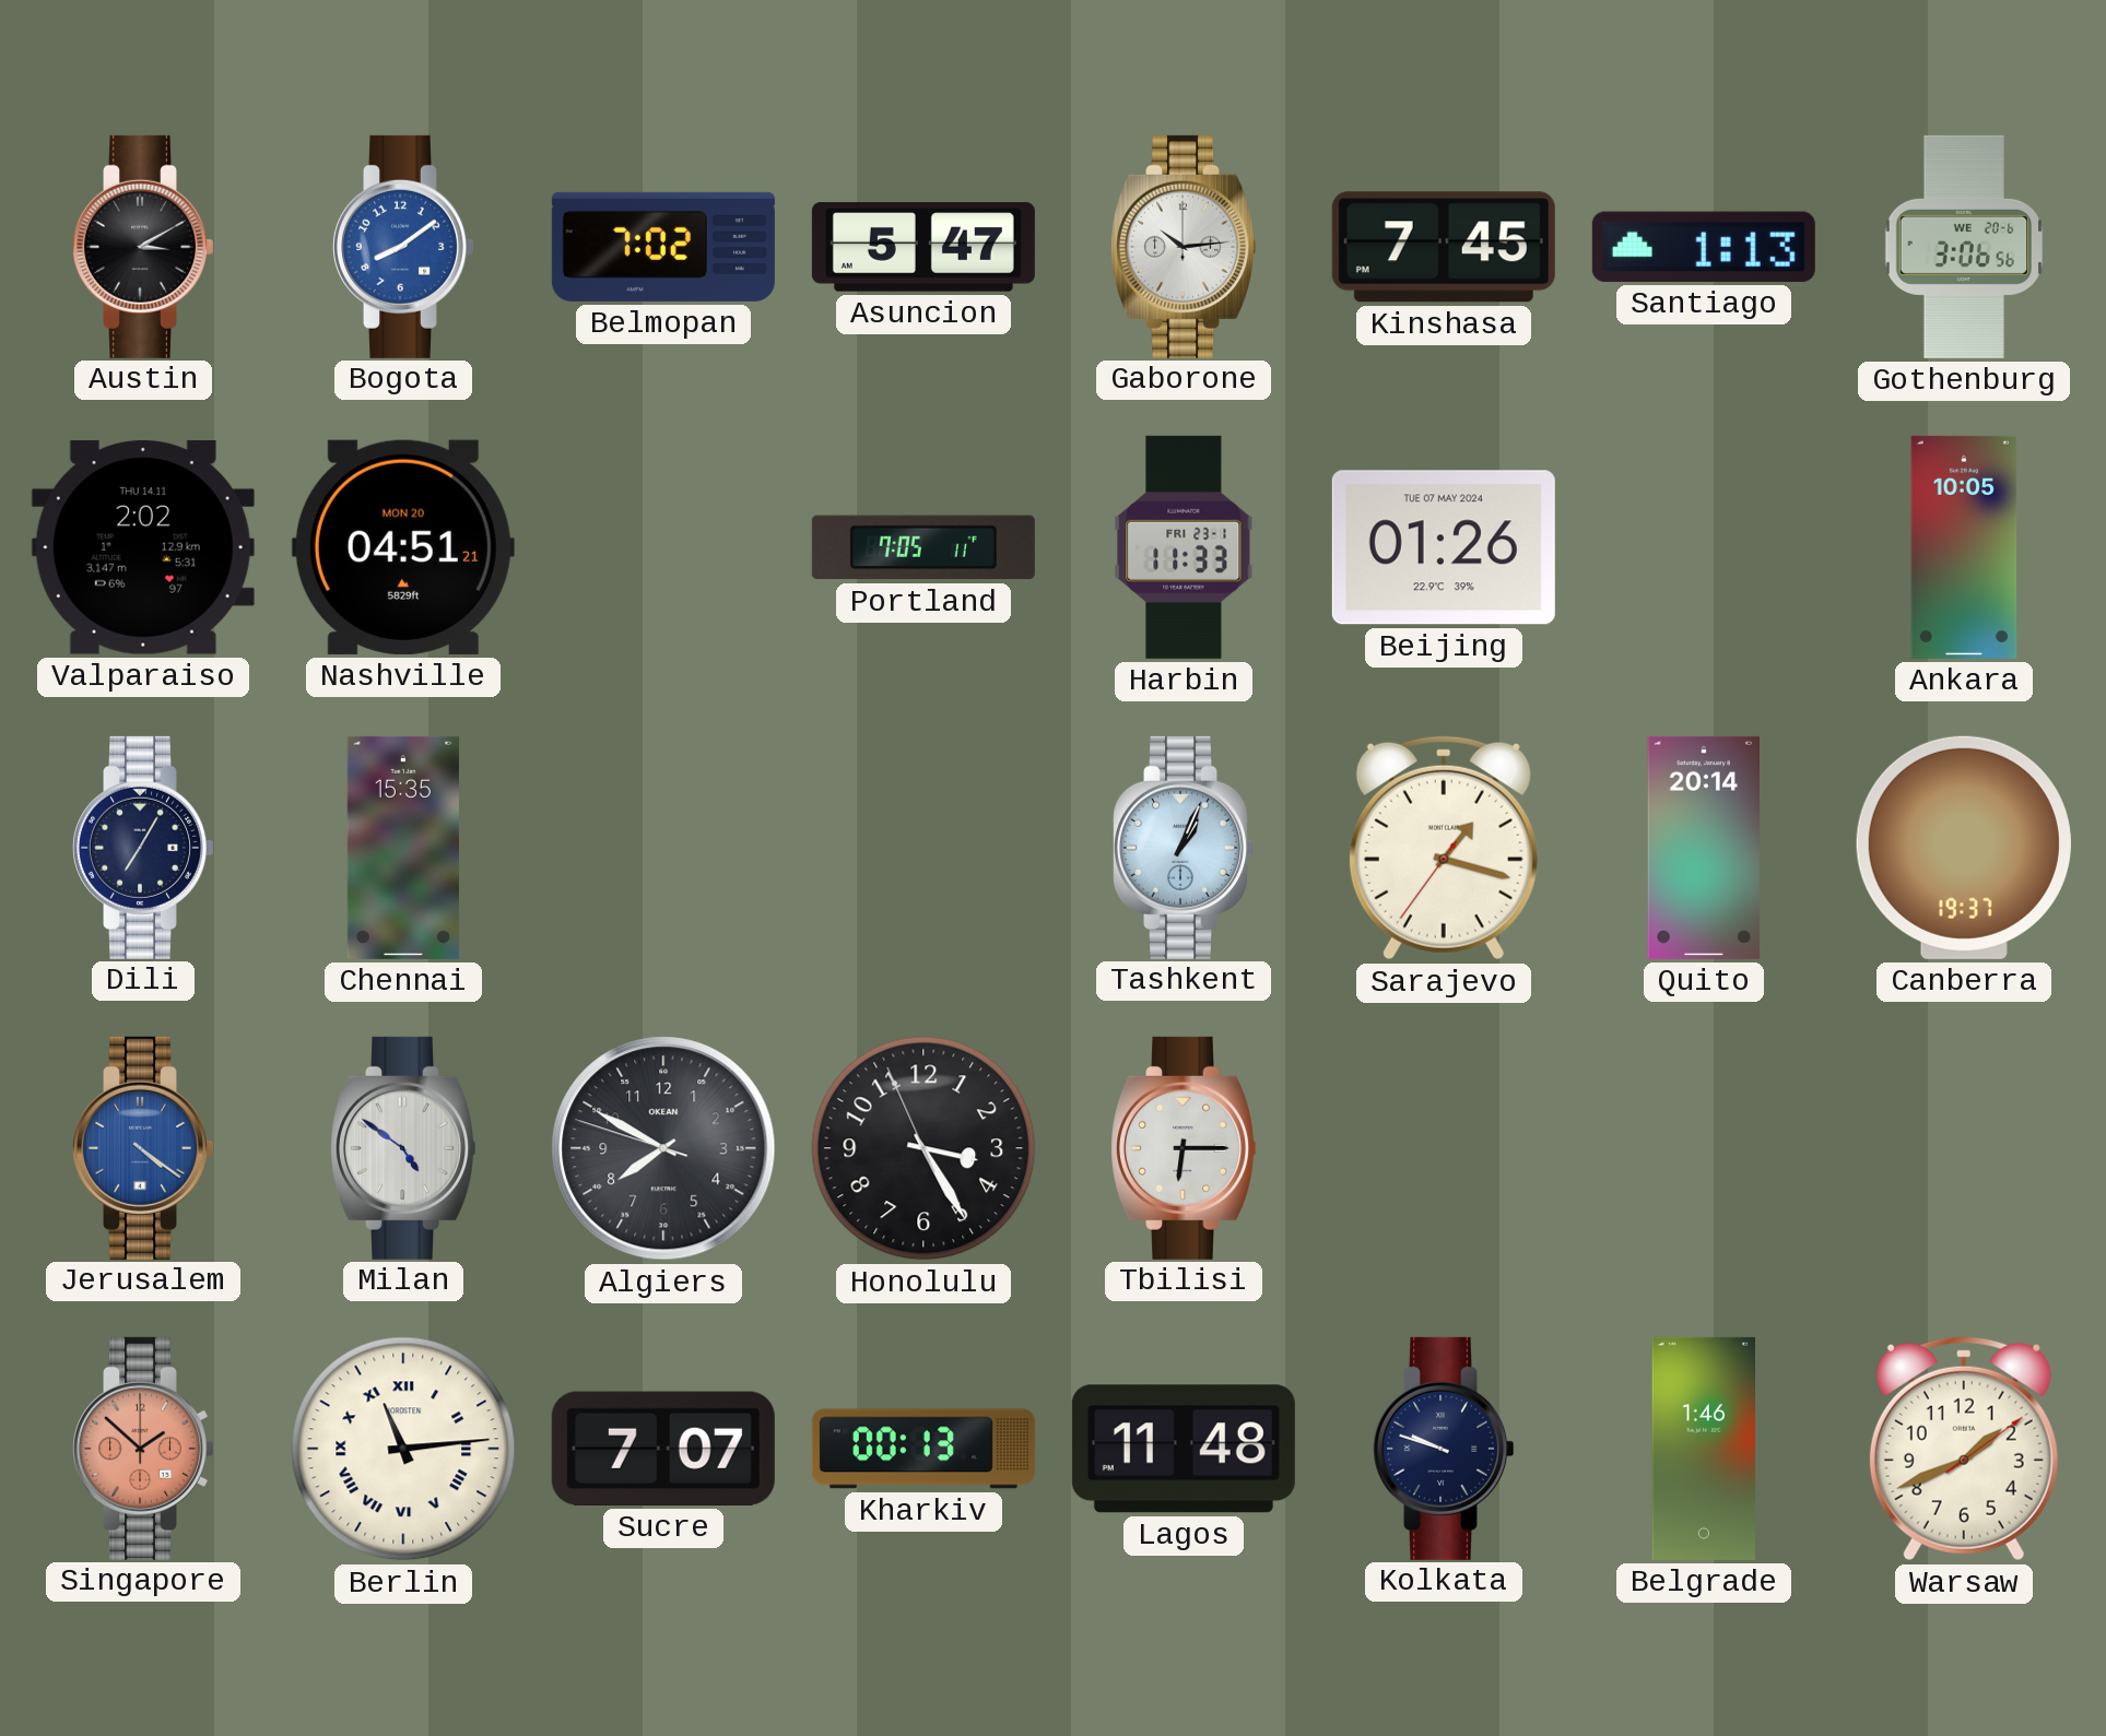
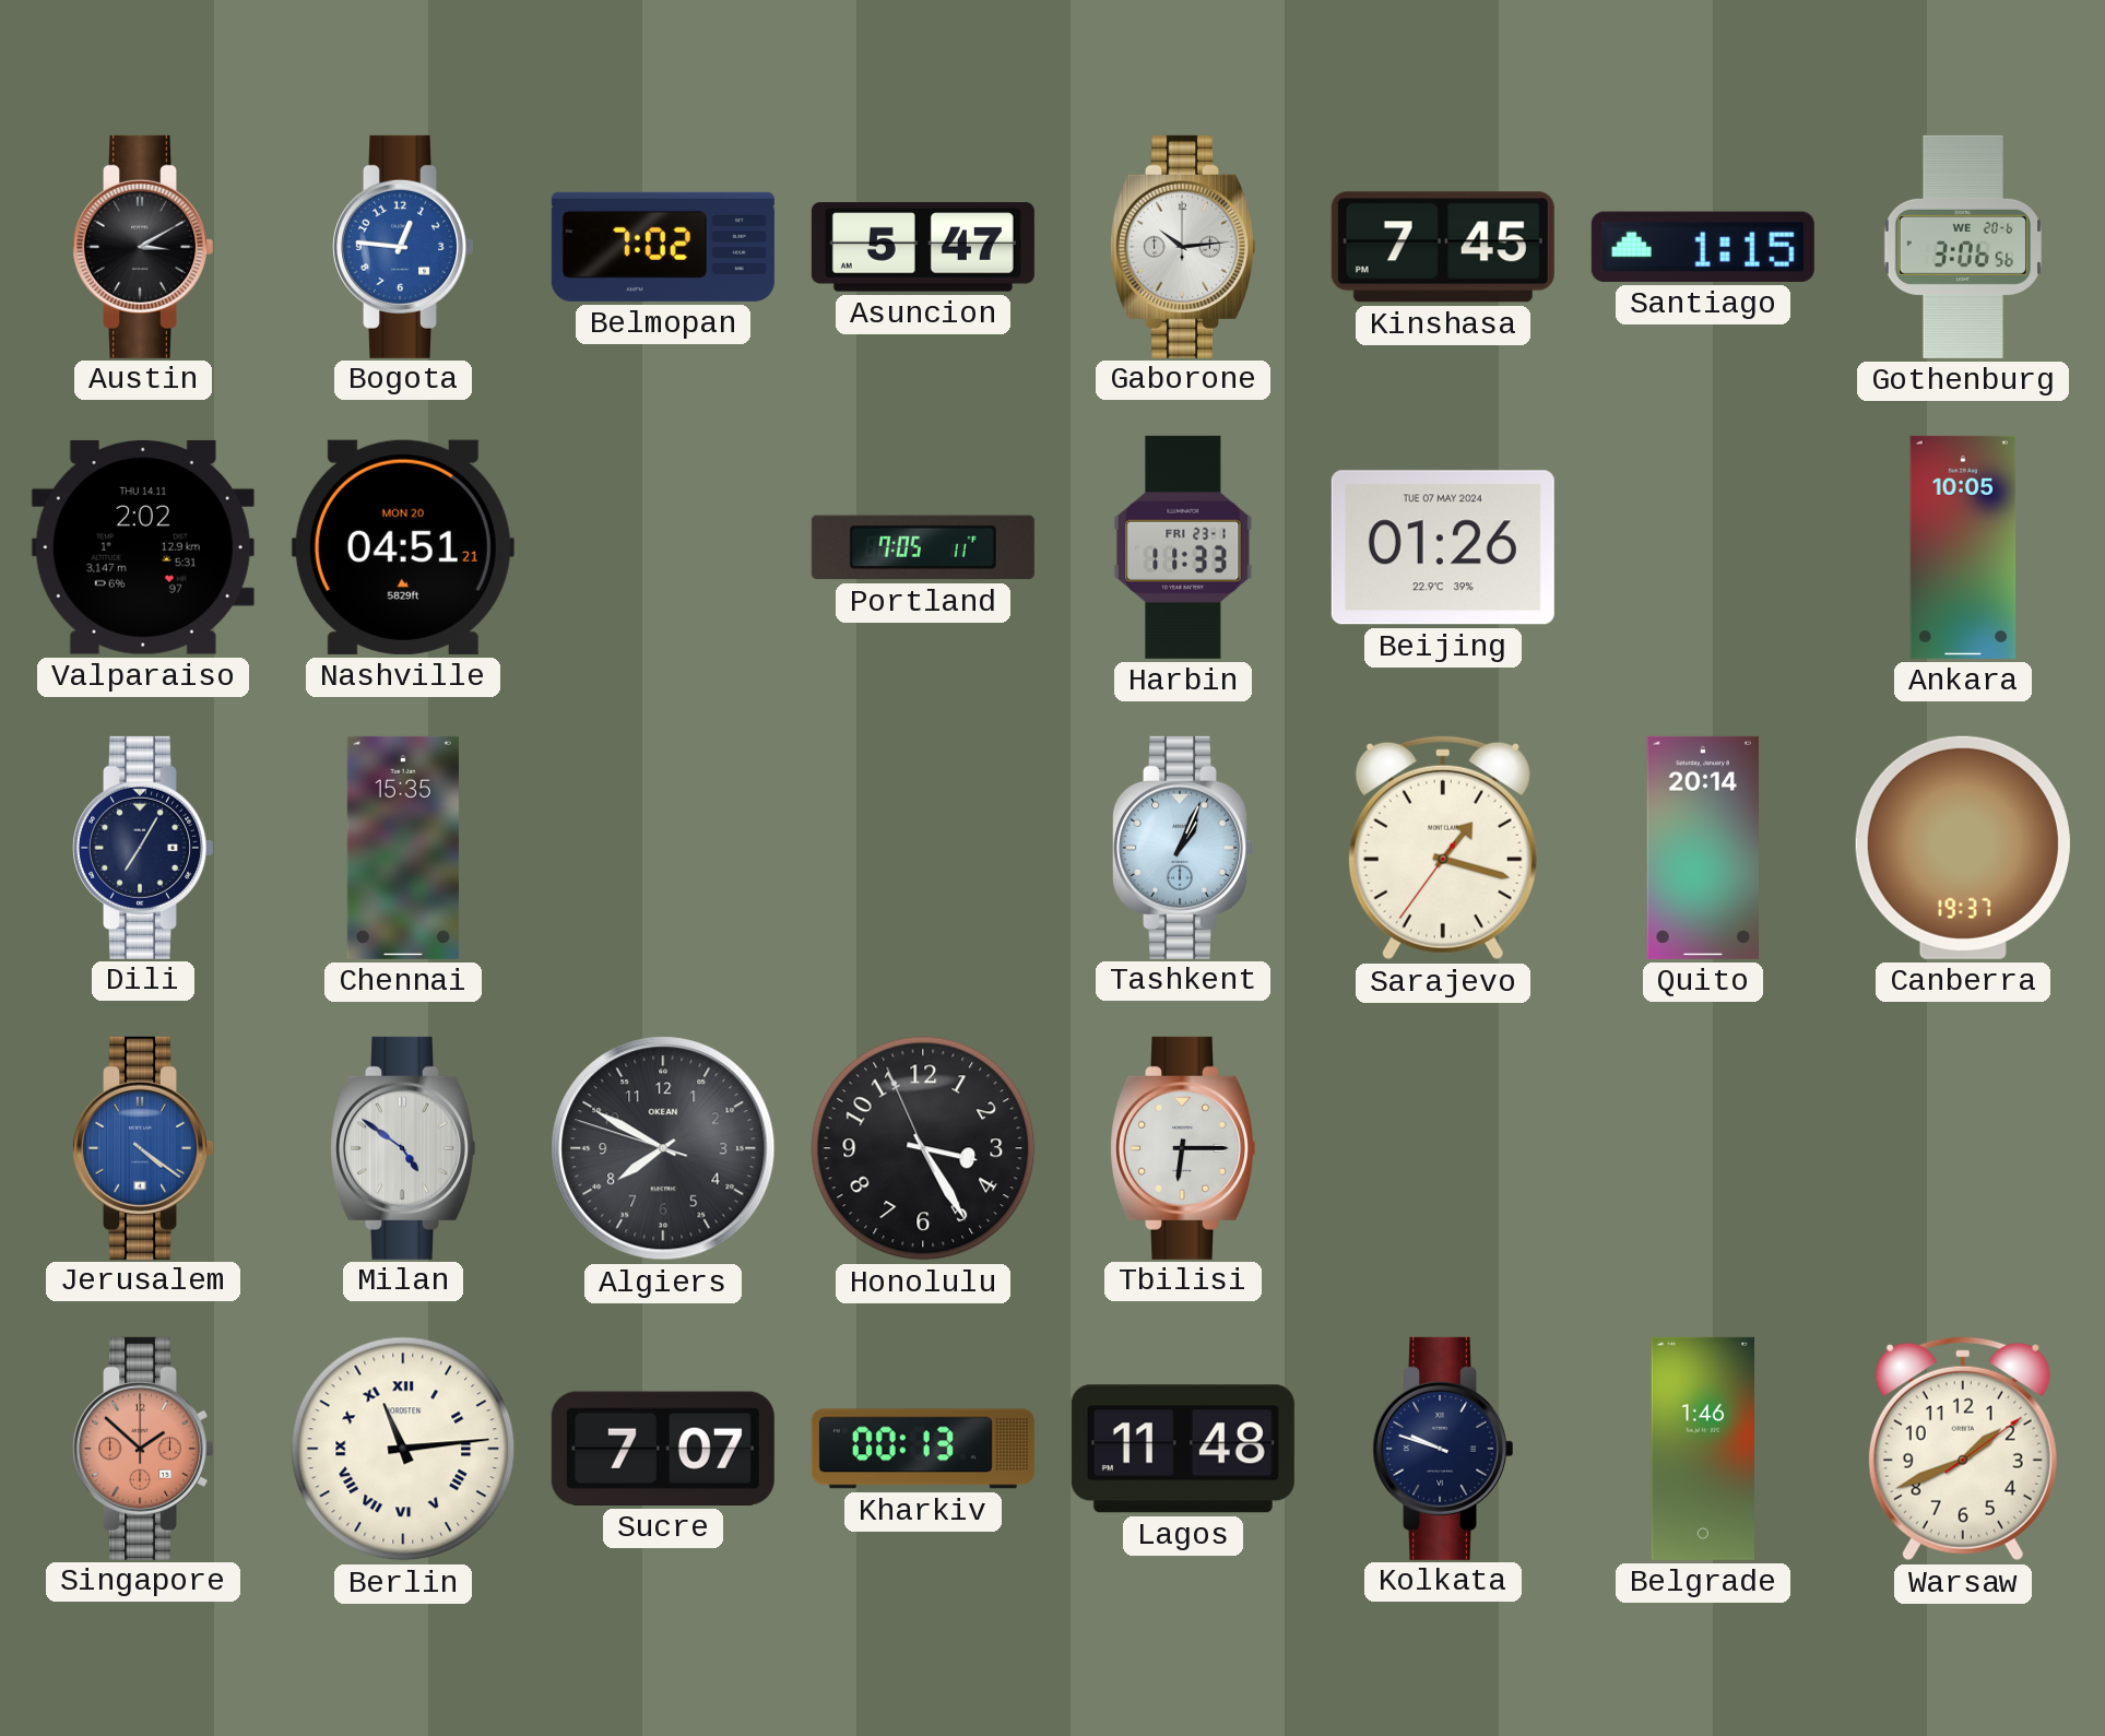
Bogota: 8:09 -> 12:46
Santiago: 1:13 -> 1:15
